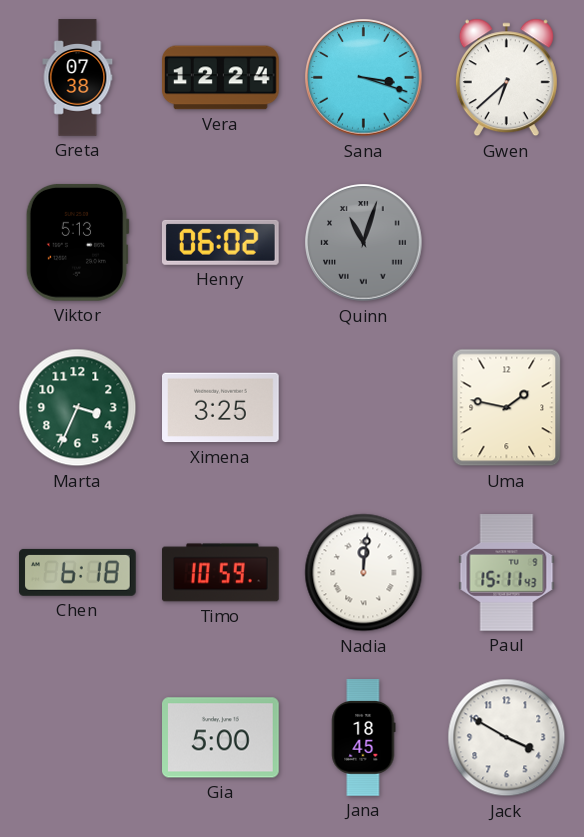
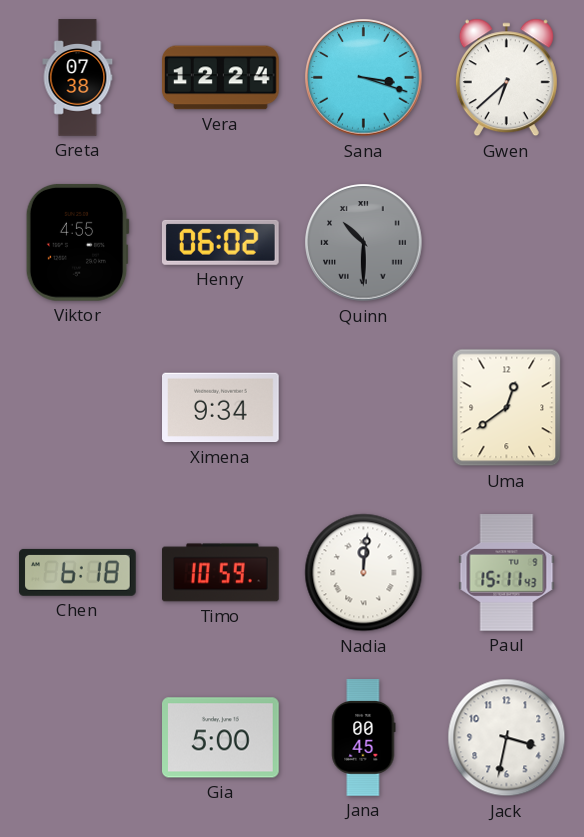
Viktor: 5:13 -> 4:55
Quinn: 11:03 -> 10:30
Marta: 3:34 -> none
Ximena: 3:25 -> 9:34
Uma: 1:47 -> 12:39
Jana: 18:45 -> 00:45
Jack: 3:50 -> 3:32
